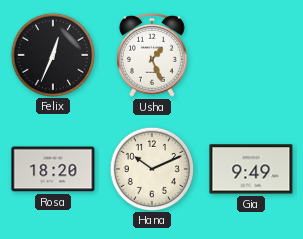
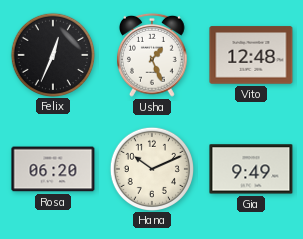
Vito: none -> 12:48
Rosa: 18:20 -> 06:20
